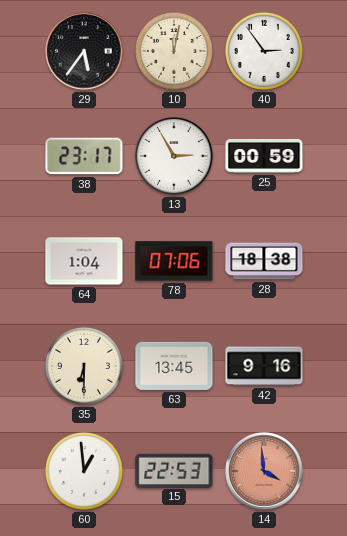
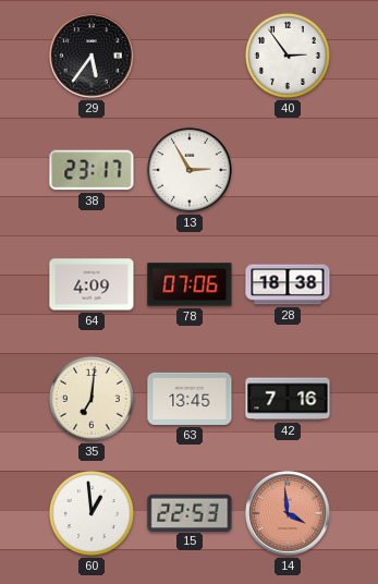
10: 12:02 -> none
25: 00:59 -> none
64: 1:04 -> 4:09
35: 6:30 -> 7:01
42: 9:16 -> 7:16
